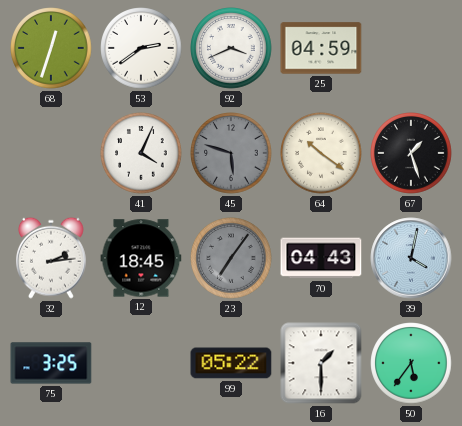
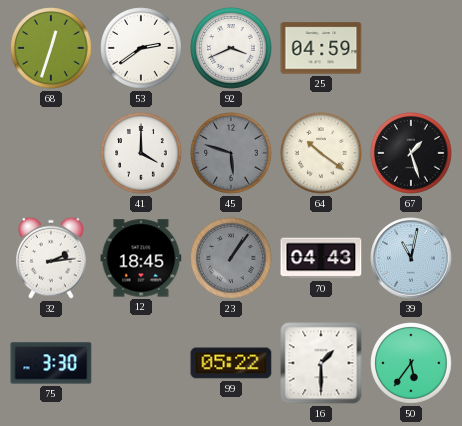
41: 4:04 -> 4:00
23: 7:06 -> 1:06
39: 4:02 -> 11:02
75: 3:25 -> 3:30
